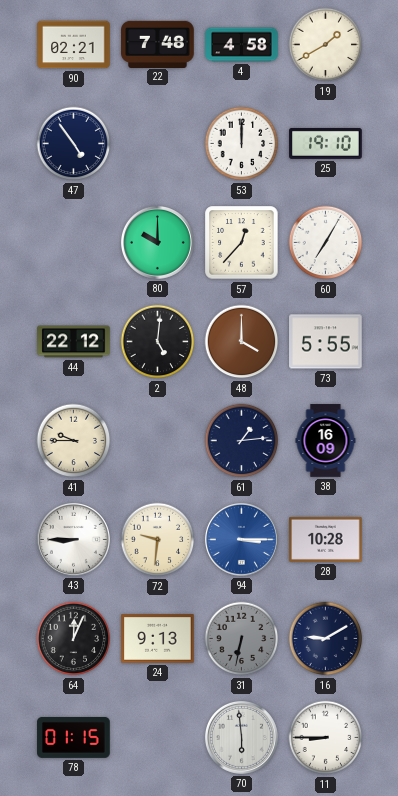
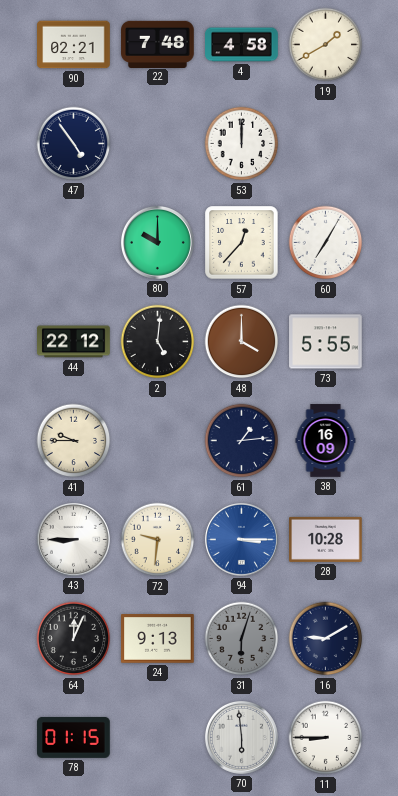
25: 19:10 -> none
31: 6:32 -> 6:03
